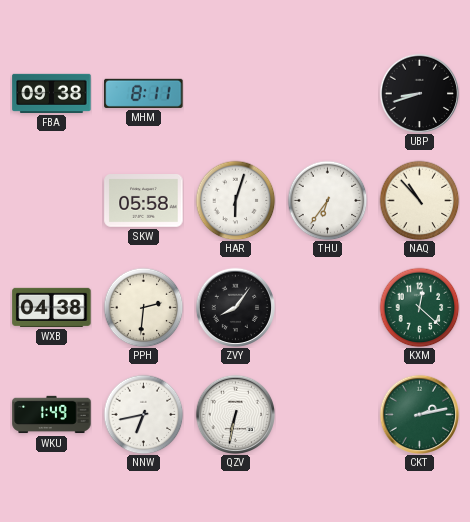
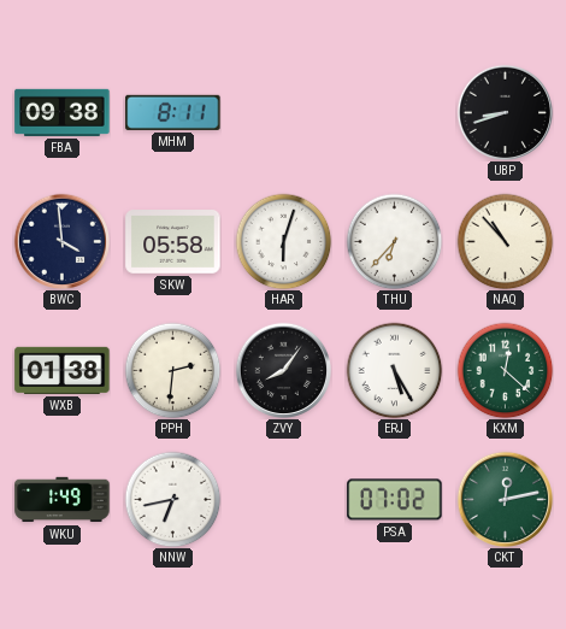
BWC: none -> 3:59
THU: 6:36 -> 6:37
WXB: 04:38 -> 01:38
ERJ: none -> 5:25
QZV: 6:32 -> none
PSA: none -> 07:02
CKT: 2:13 -> 12:13
